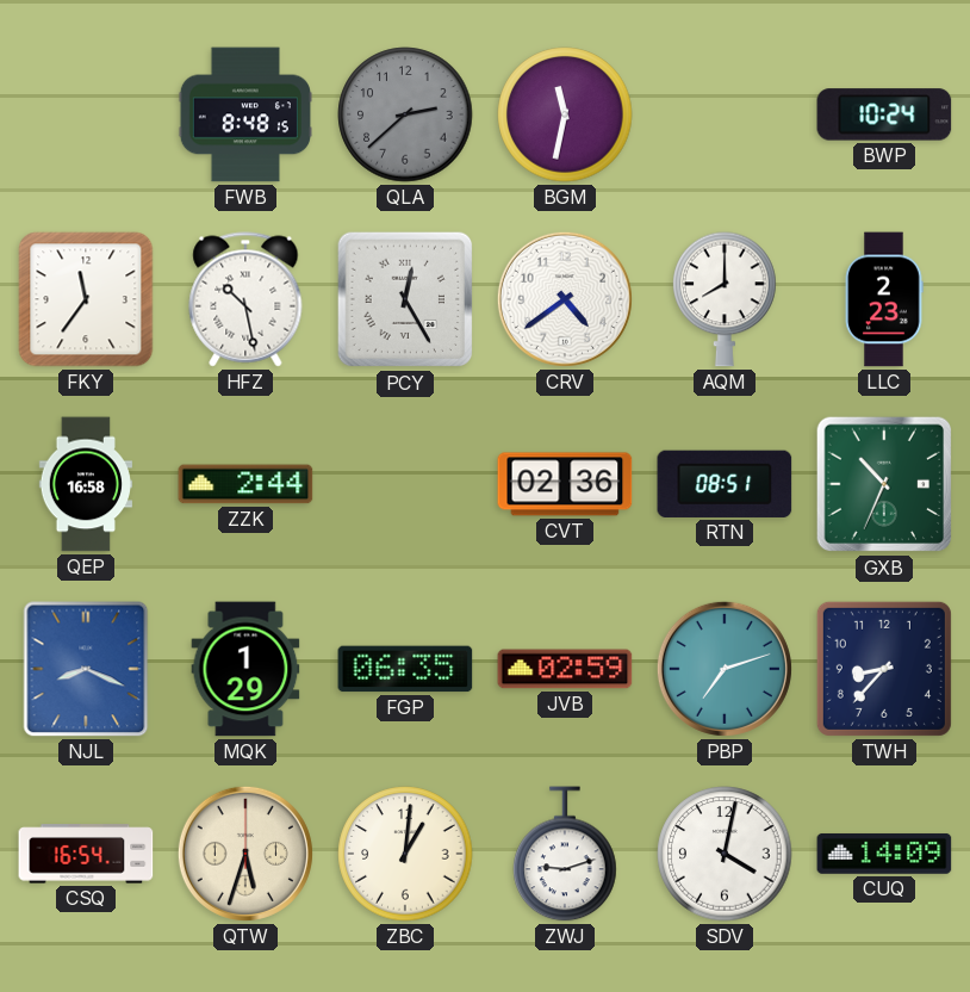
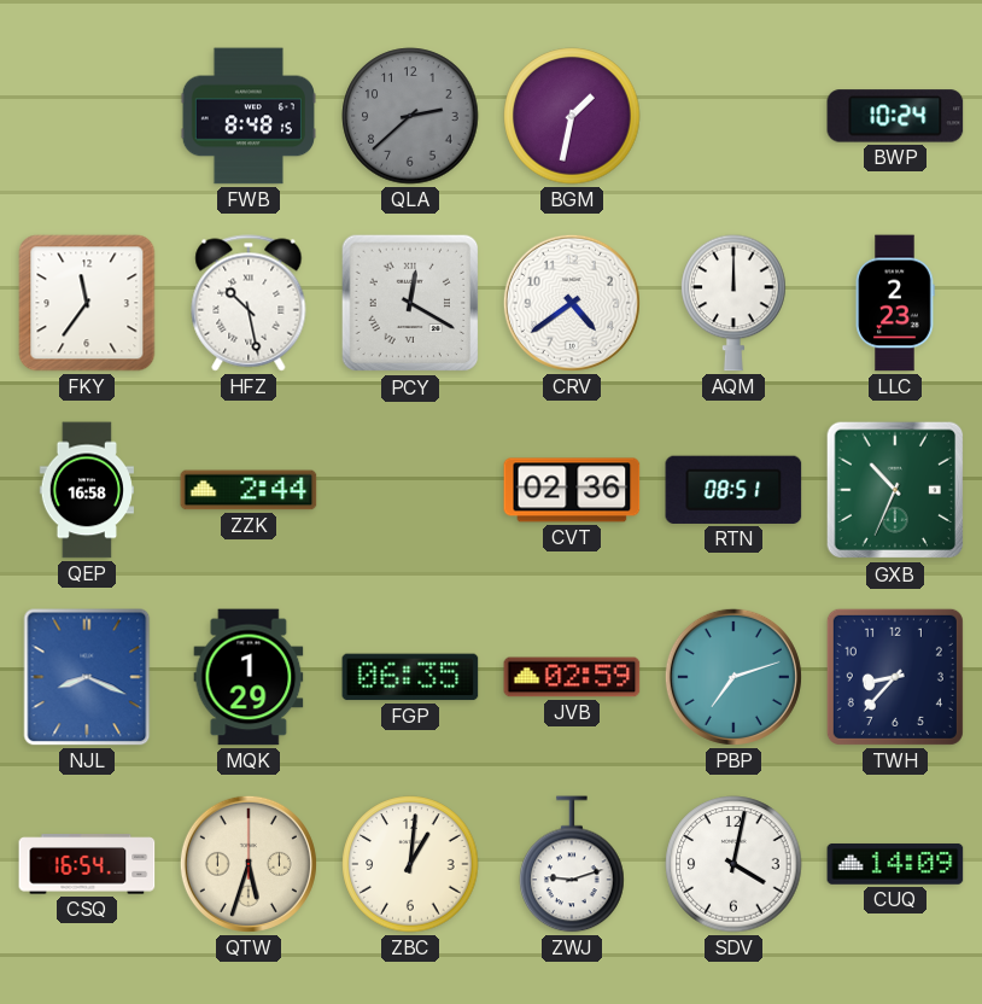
BGM: 11:32 -> 1:32
PCY: 12:25 -> 12:20
AQM: 8:00 -> 12:00
